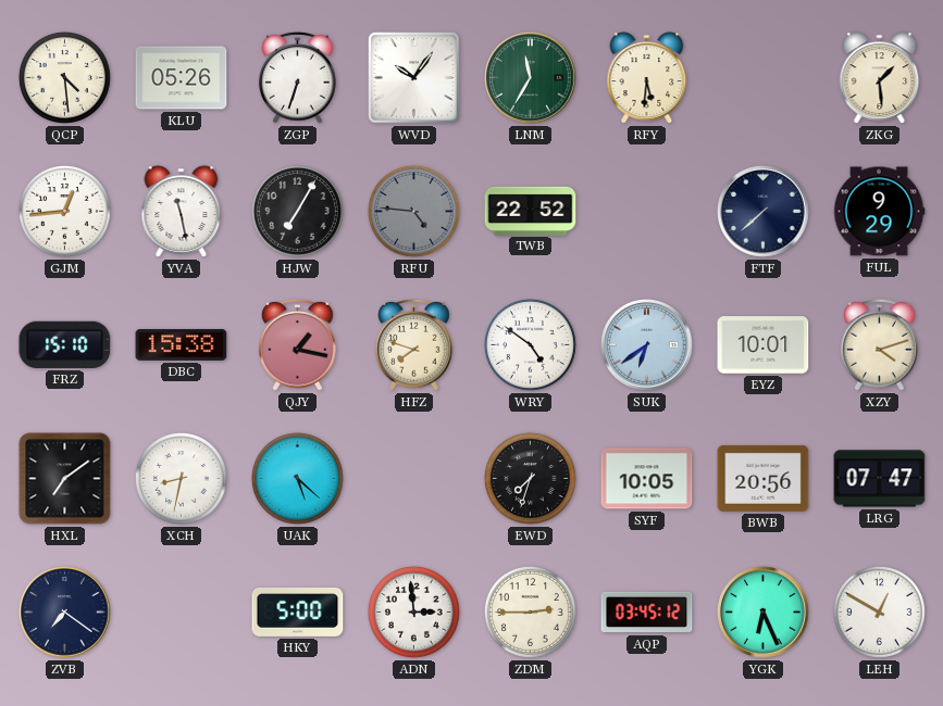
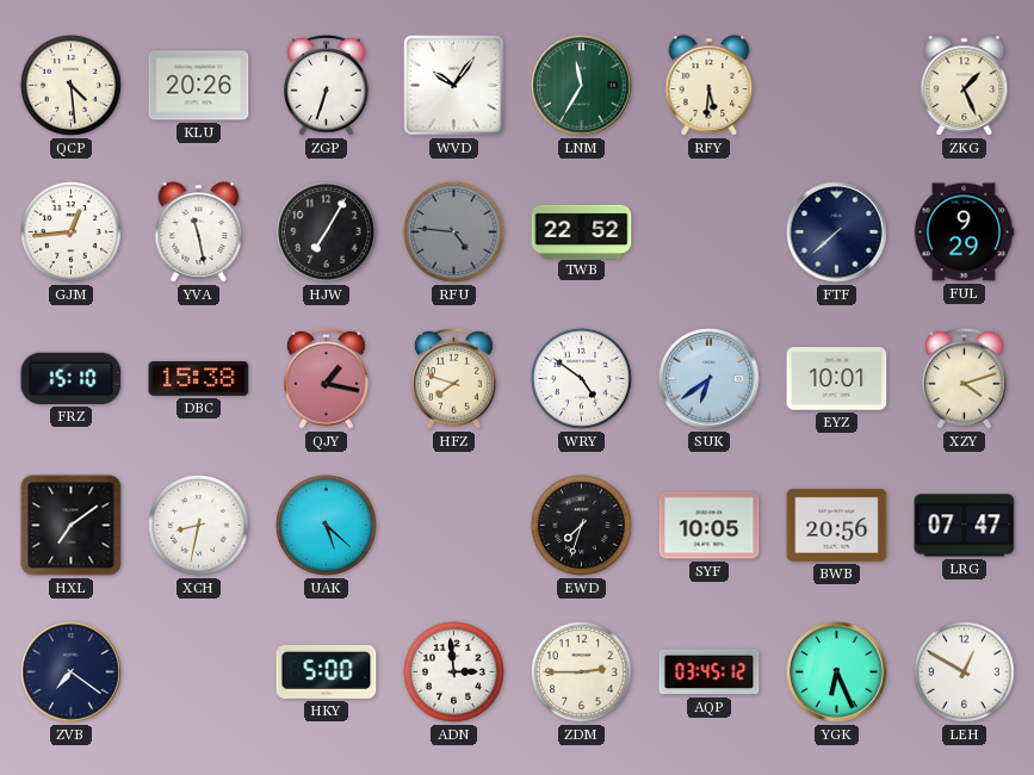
KLU: 05:26 -> 20:26
ZKG: 1:29 -> 1:26
